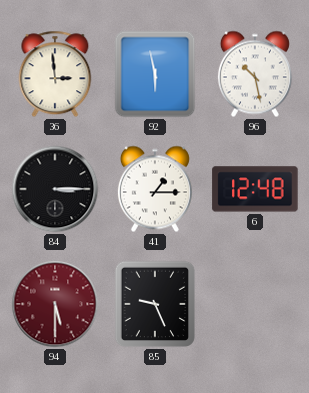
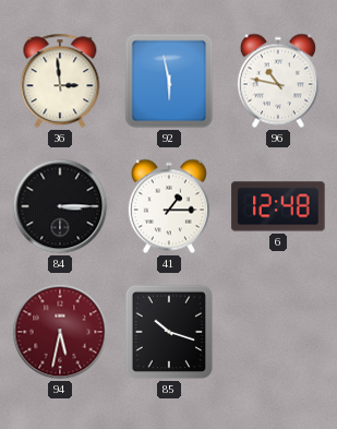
96: 10:28 -> 10:47
94: 5:30 -> 5:32
85: 9:26 -> 10:18
